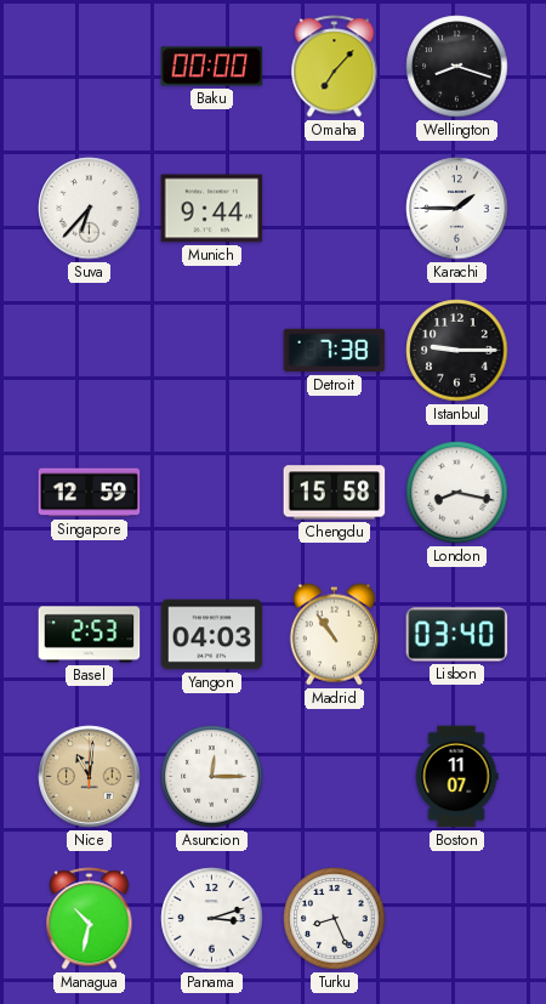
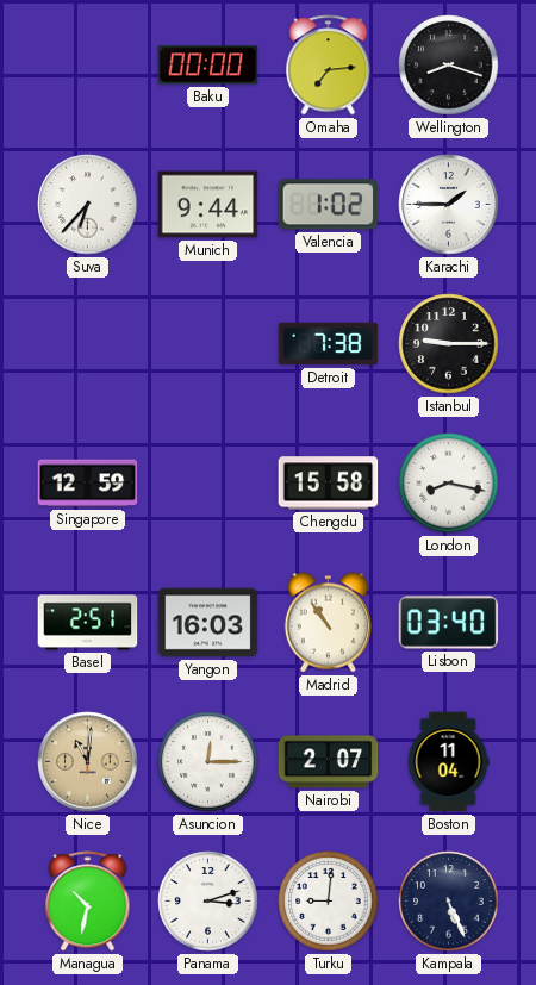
Omaha: 7:07 -> 7:14
Valencia: none -> 1:02
Basel: 2:53 -> 2:51
Yangon: 04:03 -> 16:03
Nairobi: none -> 2:07
Boston: 11:07 -> 11:04
Turku: 8:26 -> 9:01
Kampala: none -> 5:26
